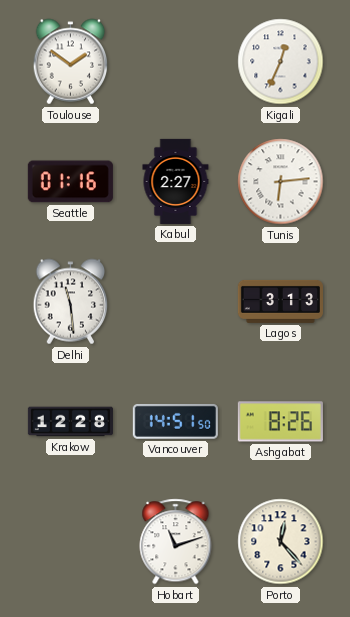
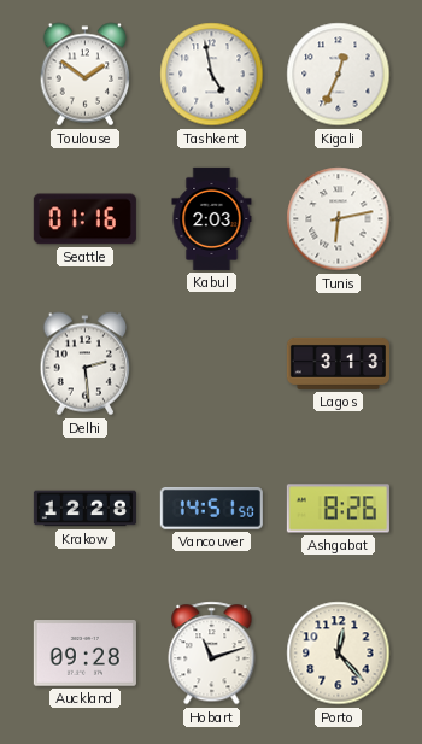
Tashkent: none -> 4:58
Kabul: 2:27 -> 2:03
Tunis: 6:14 -> 6:13
Delhi: 11:29 -> 2:29
Auckland: none -> 09:28
